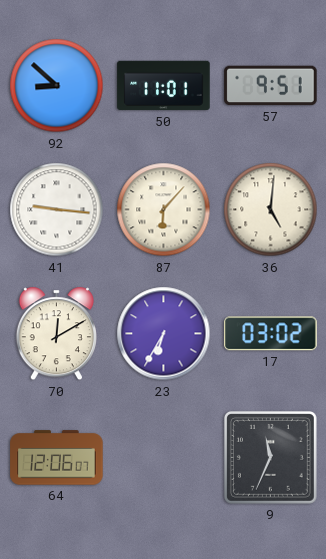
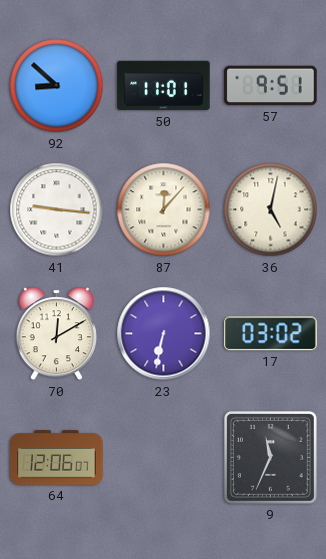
87: 6:07 -> 12:07
36: 5:01 -> 5:02
23: 6:35 -> 6:32
